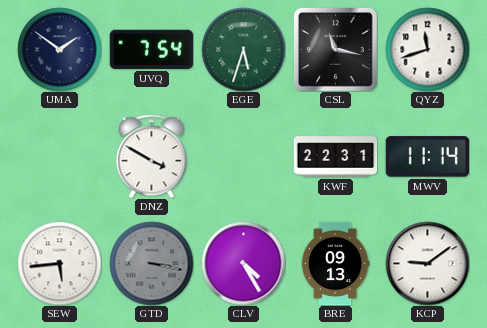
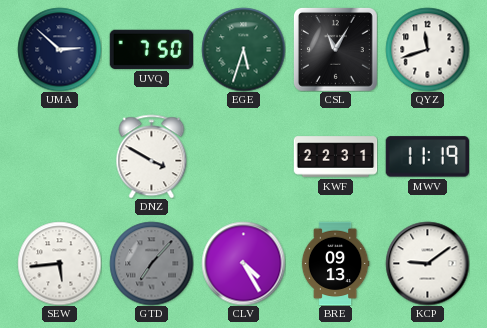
UMA: 1:51 -> 2:52
UVQ: 7:54 -> 7:50
CSL: 11:17 -> 11:05
MWV: 11:14 -> 11:19
GTD: 3:17 -> 7:07
